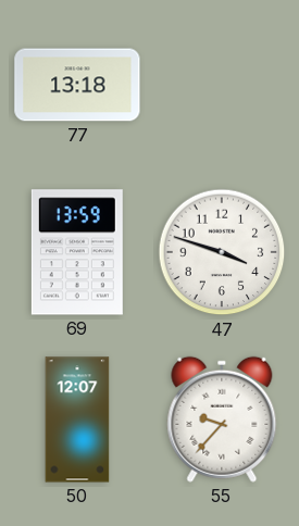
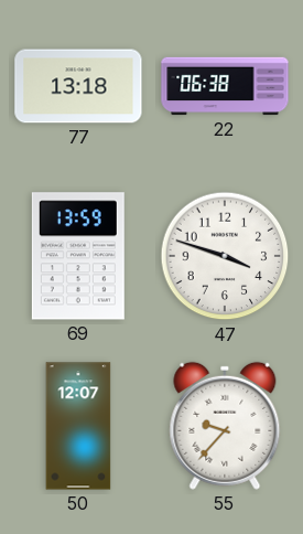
22: none -> 06:38
